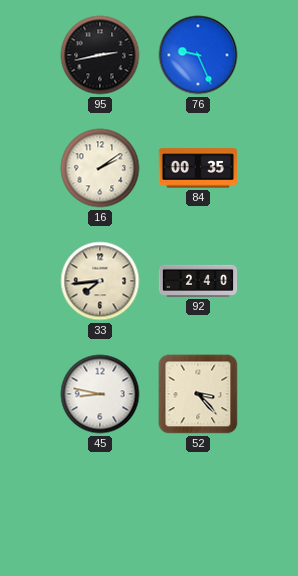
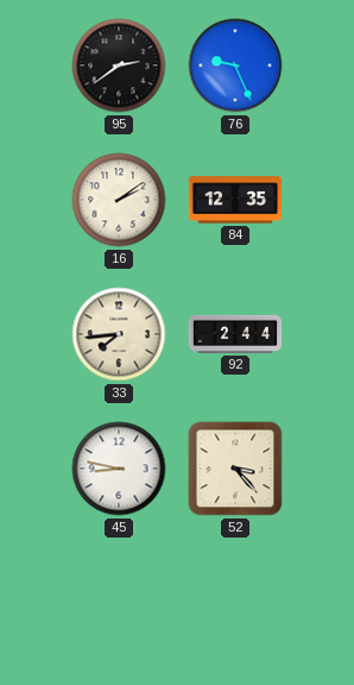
95: 2:43 -> 2:39
84: 00:35 -> 12:35
92: 2:40 -> 2:44
